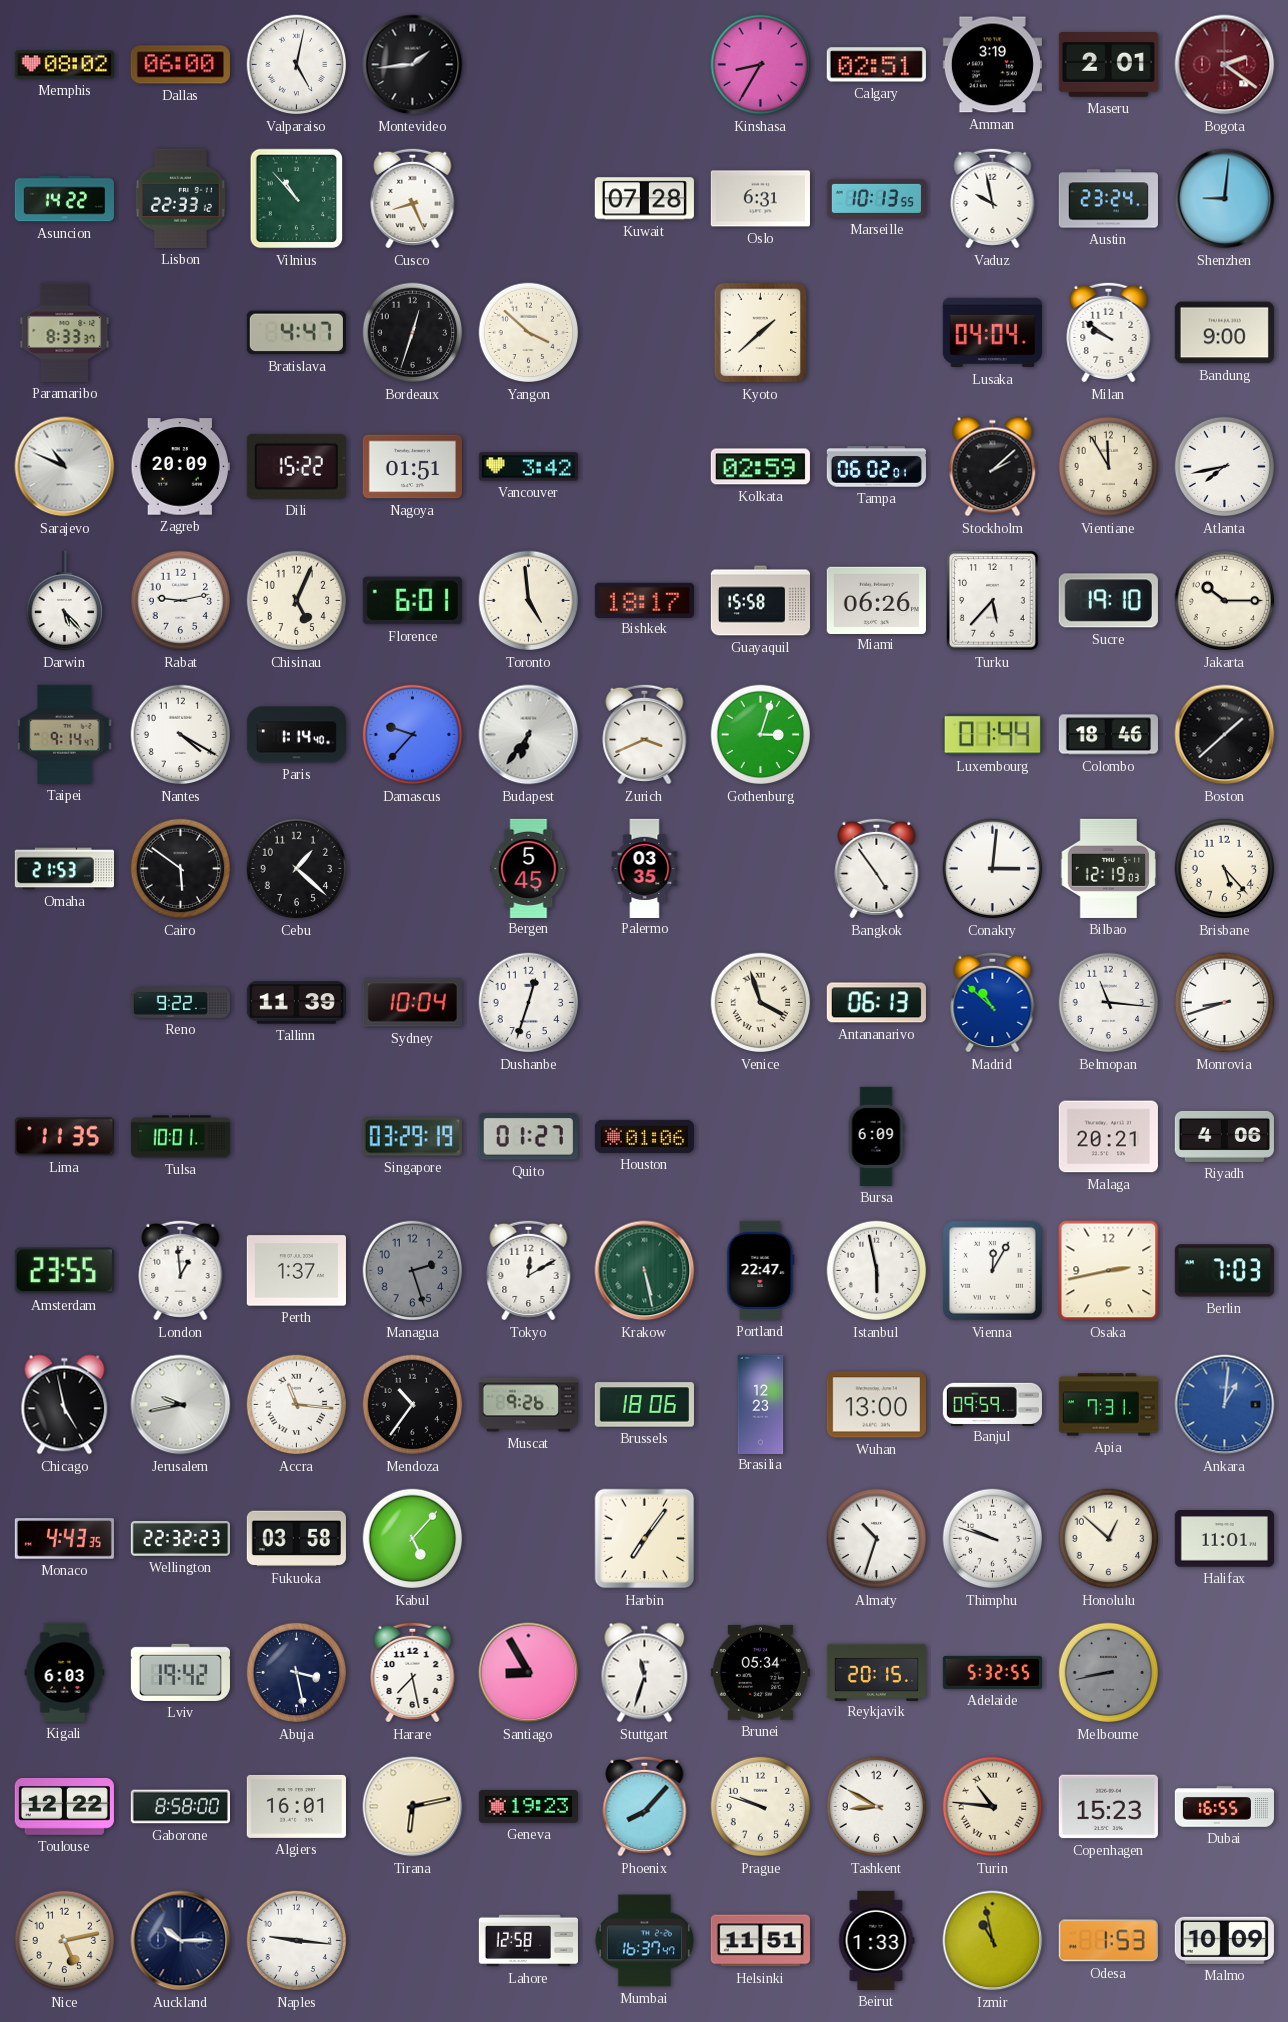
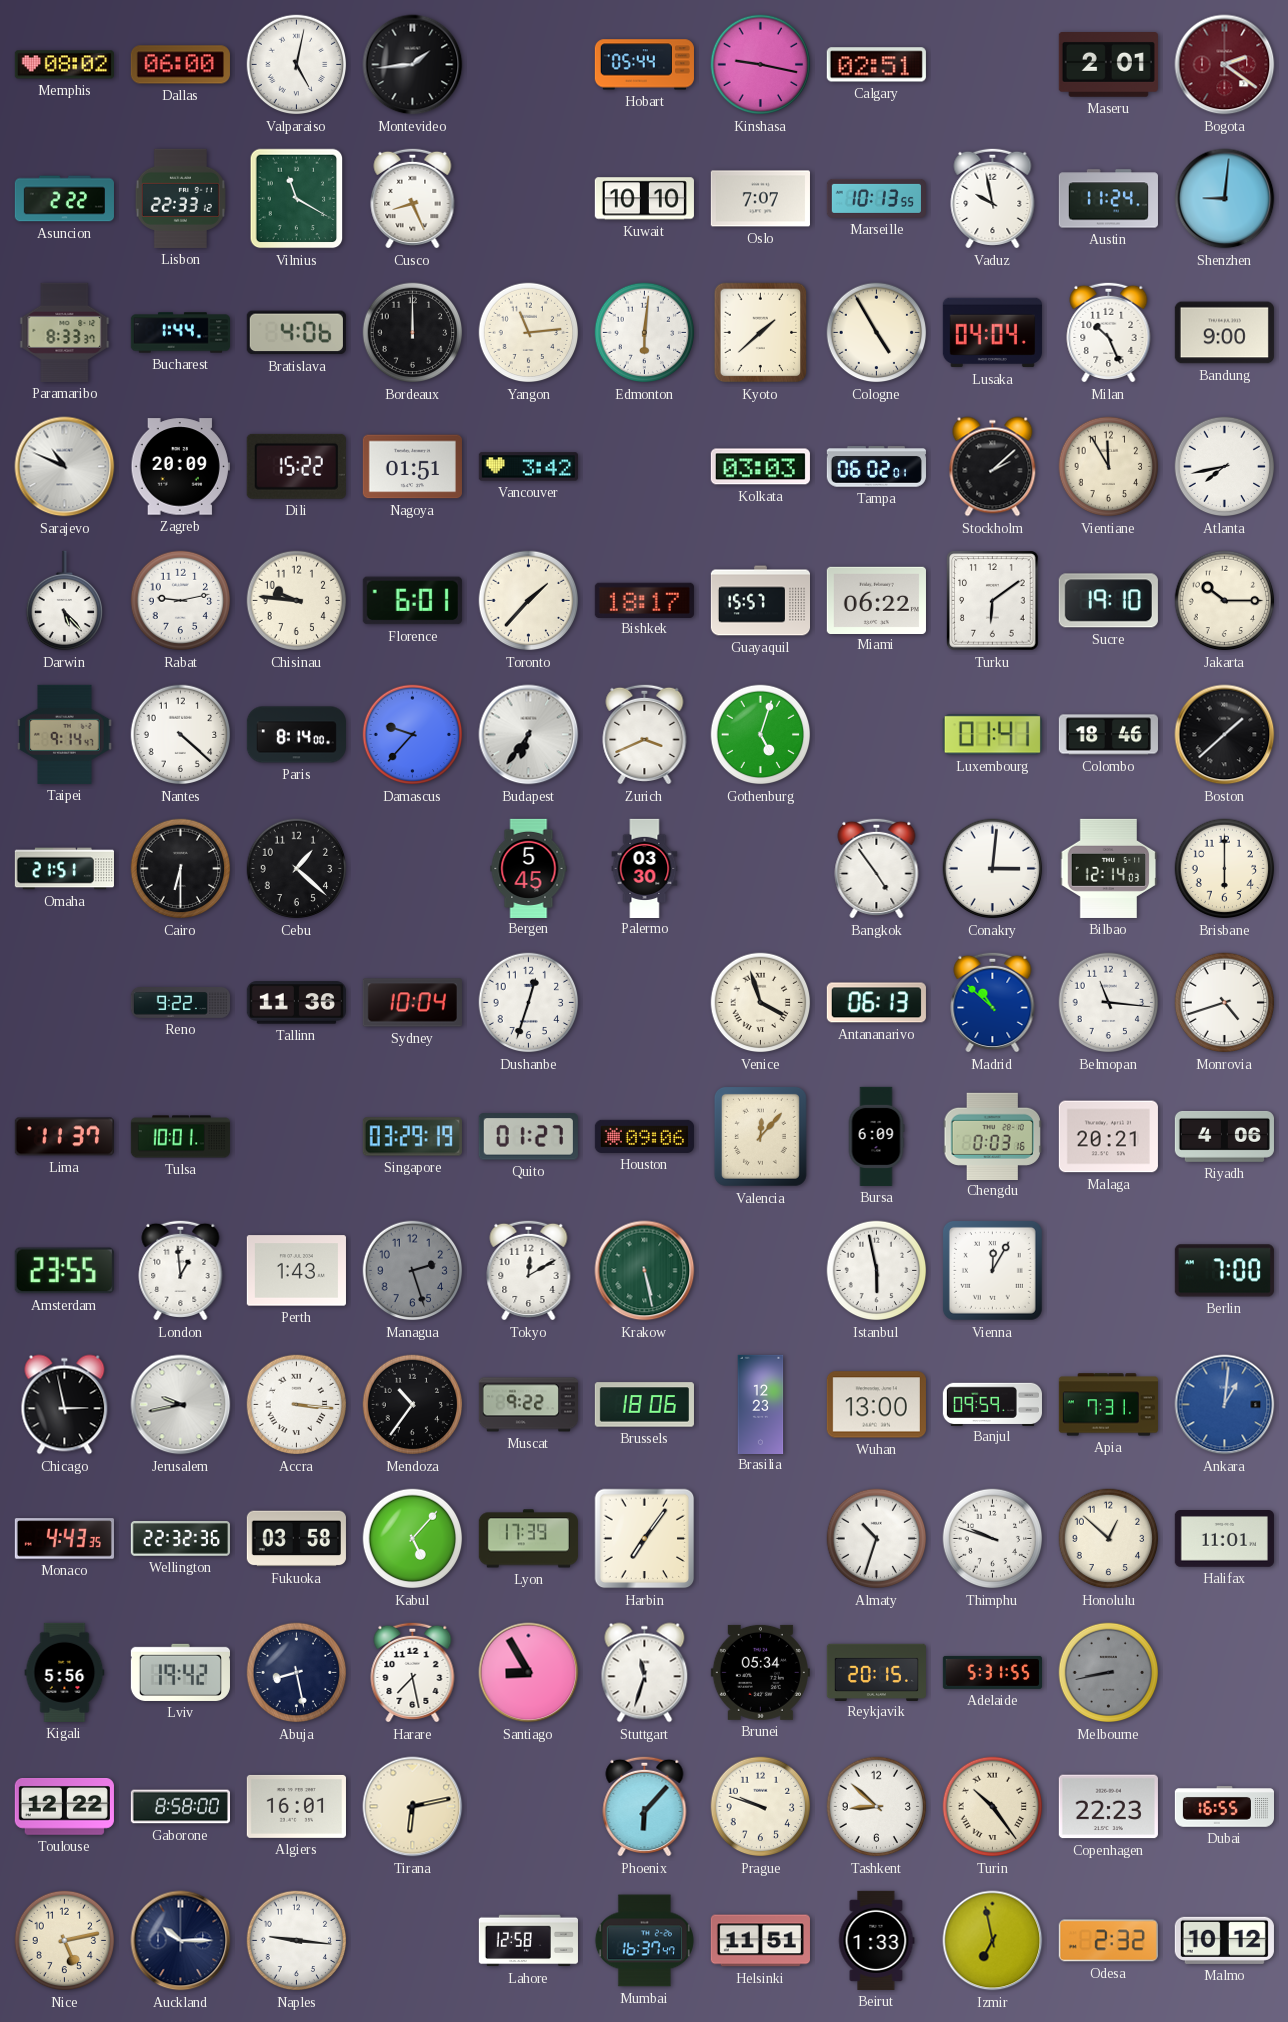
Hobart: none -> 05:44
Kinshasa: 8:35 -> 9:17
Amman: 3:19 -> none
Asuncion: 14:22 -> 2:22
Vilnius: 10:53 -> 11:20
Kuwait: 07:28 -> 10:10
Oslo: 6:31 -> 7:07
Austin: 23:24 -> 11:24
Bucharest: none -> 1:44
Bratislava: 4:47 -> 4:06
Bordeaux: 12:33 -> 12:00
Yangon: 3:52 -> 11:14
Edmonton: none -> 6:01
Cologne: none -> 4:55
Milan: 9:51 -> 10:26
Kolkata: 02:59 -> 03:03
Chisinau: 5:04 -> 9:46
Toronto: 4:59 -> 1:37
Guayaquil: 15:58 -> 15:57
Miami: 06:26 -> 06:22
Turku: 5:37 -> 6:09
Nantes: 4:20 -> 4:22
Paris: 1:14 -> 8:14
Gothenburg: 3:03 -> 5:03
Luxembourg: 01:44 -> 01:41
Omaha: 21:53 -> 21:51
Cairo: 5:51 -> 6:30
Palermo: 03:35 -> 03:30
Bilbao: 12:19 -> 12:14
Brisbane: 5:23 -> 6:00
Tallinn: 11:39 -> 11:36
Monrovia: 8:42 -> 4:42
Lima: 11:35 -> 11:37
Houston: 01:06 -> 09:06
Valencia: none -> 12:07
Chengdu: none -> 0:03
Perth: 1:37 -> 1:43
Portland: 22:47 -> none
Osaka: 2:43 -> none
Berlin: 7:03 -> 7:00
Chicago: 4:58 -> 2:58
Accra: 11:16 -> 3:16
Muscat: 9:26 -> 9:22
Wellington: 22:32:23 -> 22:32:36
Lyon: none -> 17:39
Kigali: 6:03 -> 5:56
Abuja: 3:28 -> 8:28
Adelaide: 5:32 -> 5:31
Geneva: 19:23 -> none
Phoenix: 8:07 -> 6:07
Tashkent: 8:50 -> 8:52
Turin: 10:46 -> 10:24
Copenhagen: 15:23 -> 22:23
Izmir: 10:58 -> 6:58
Odesa: 1:53 -> 2:32
Malmo: 10:09 -> 10:12
